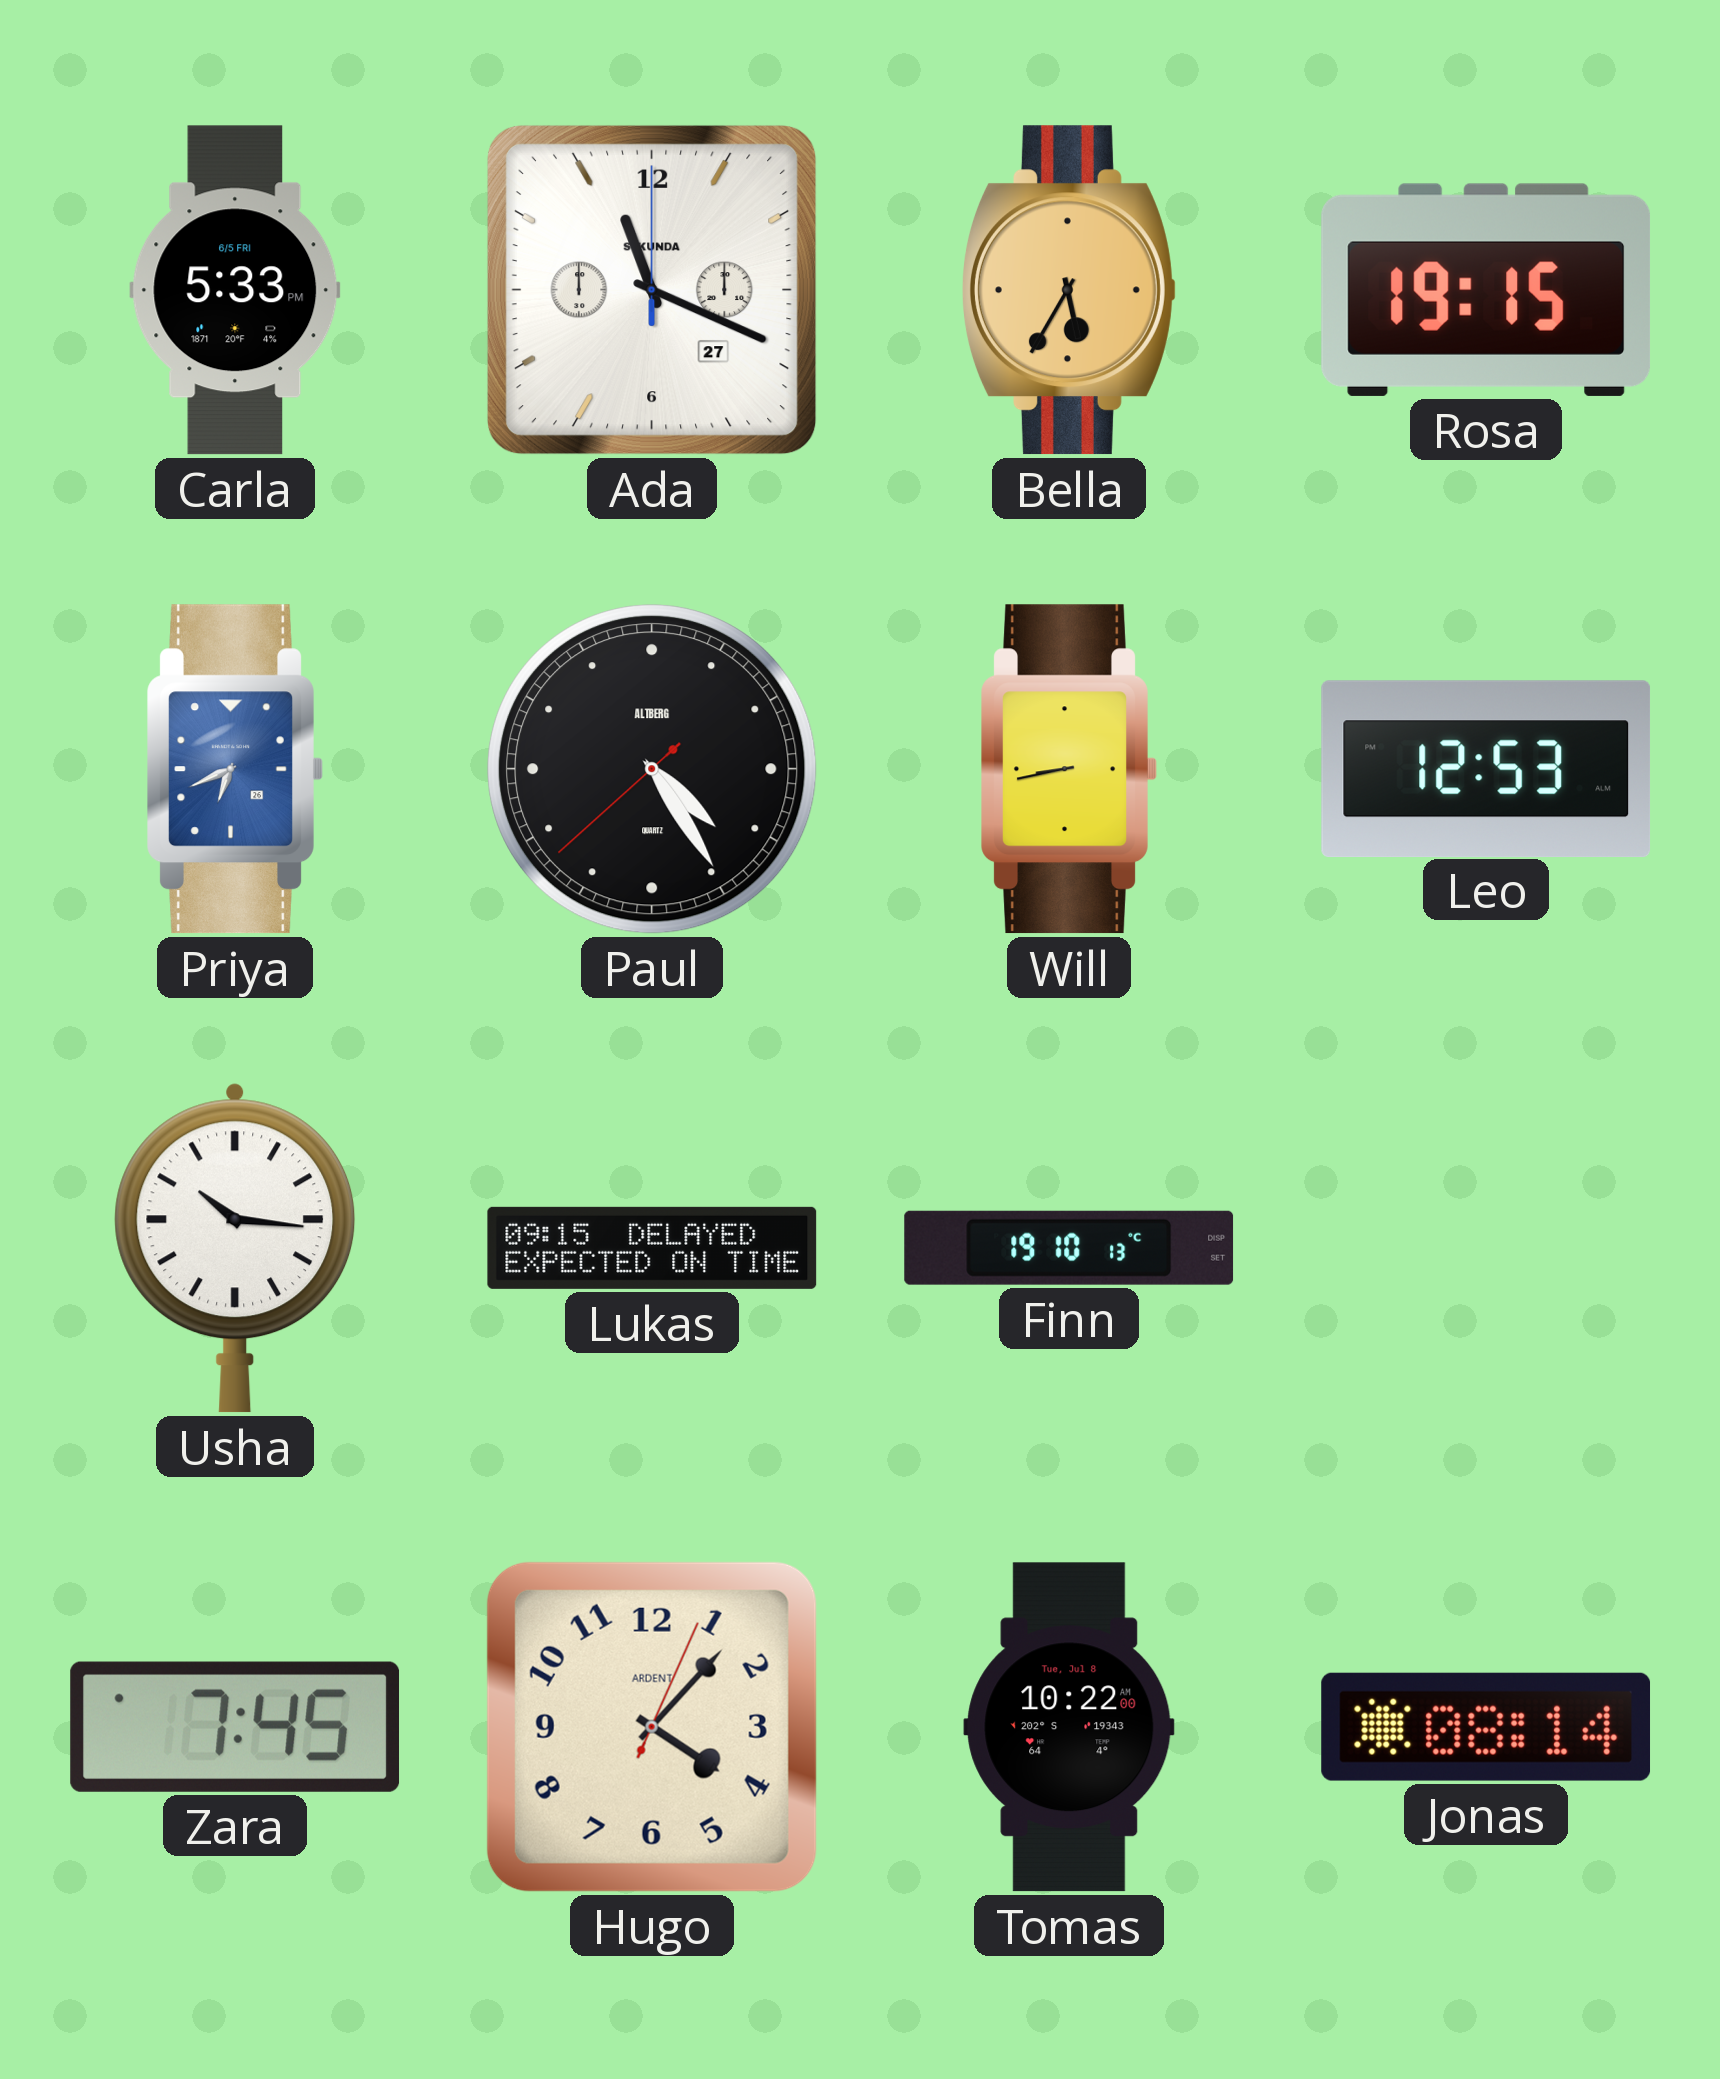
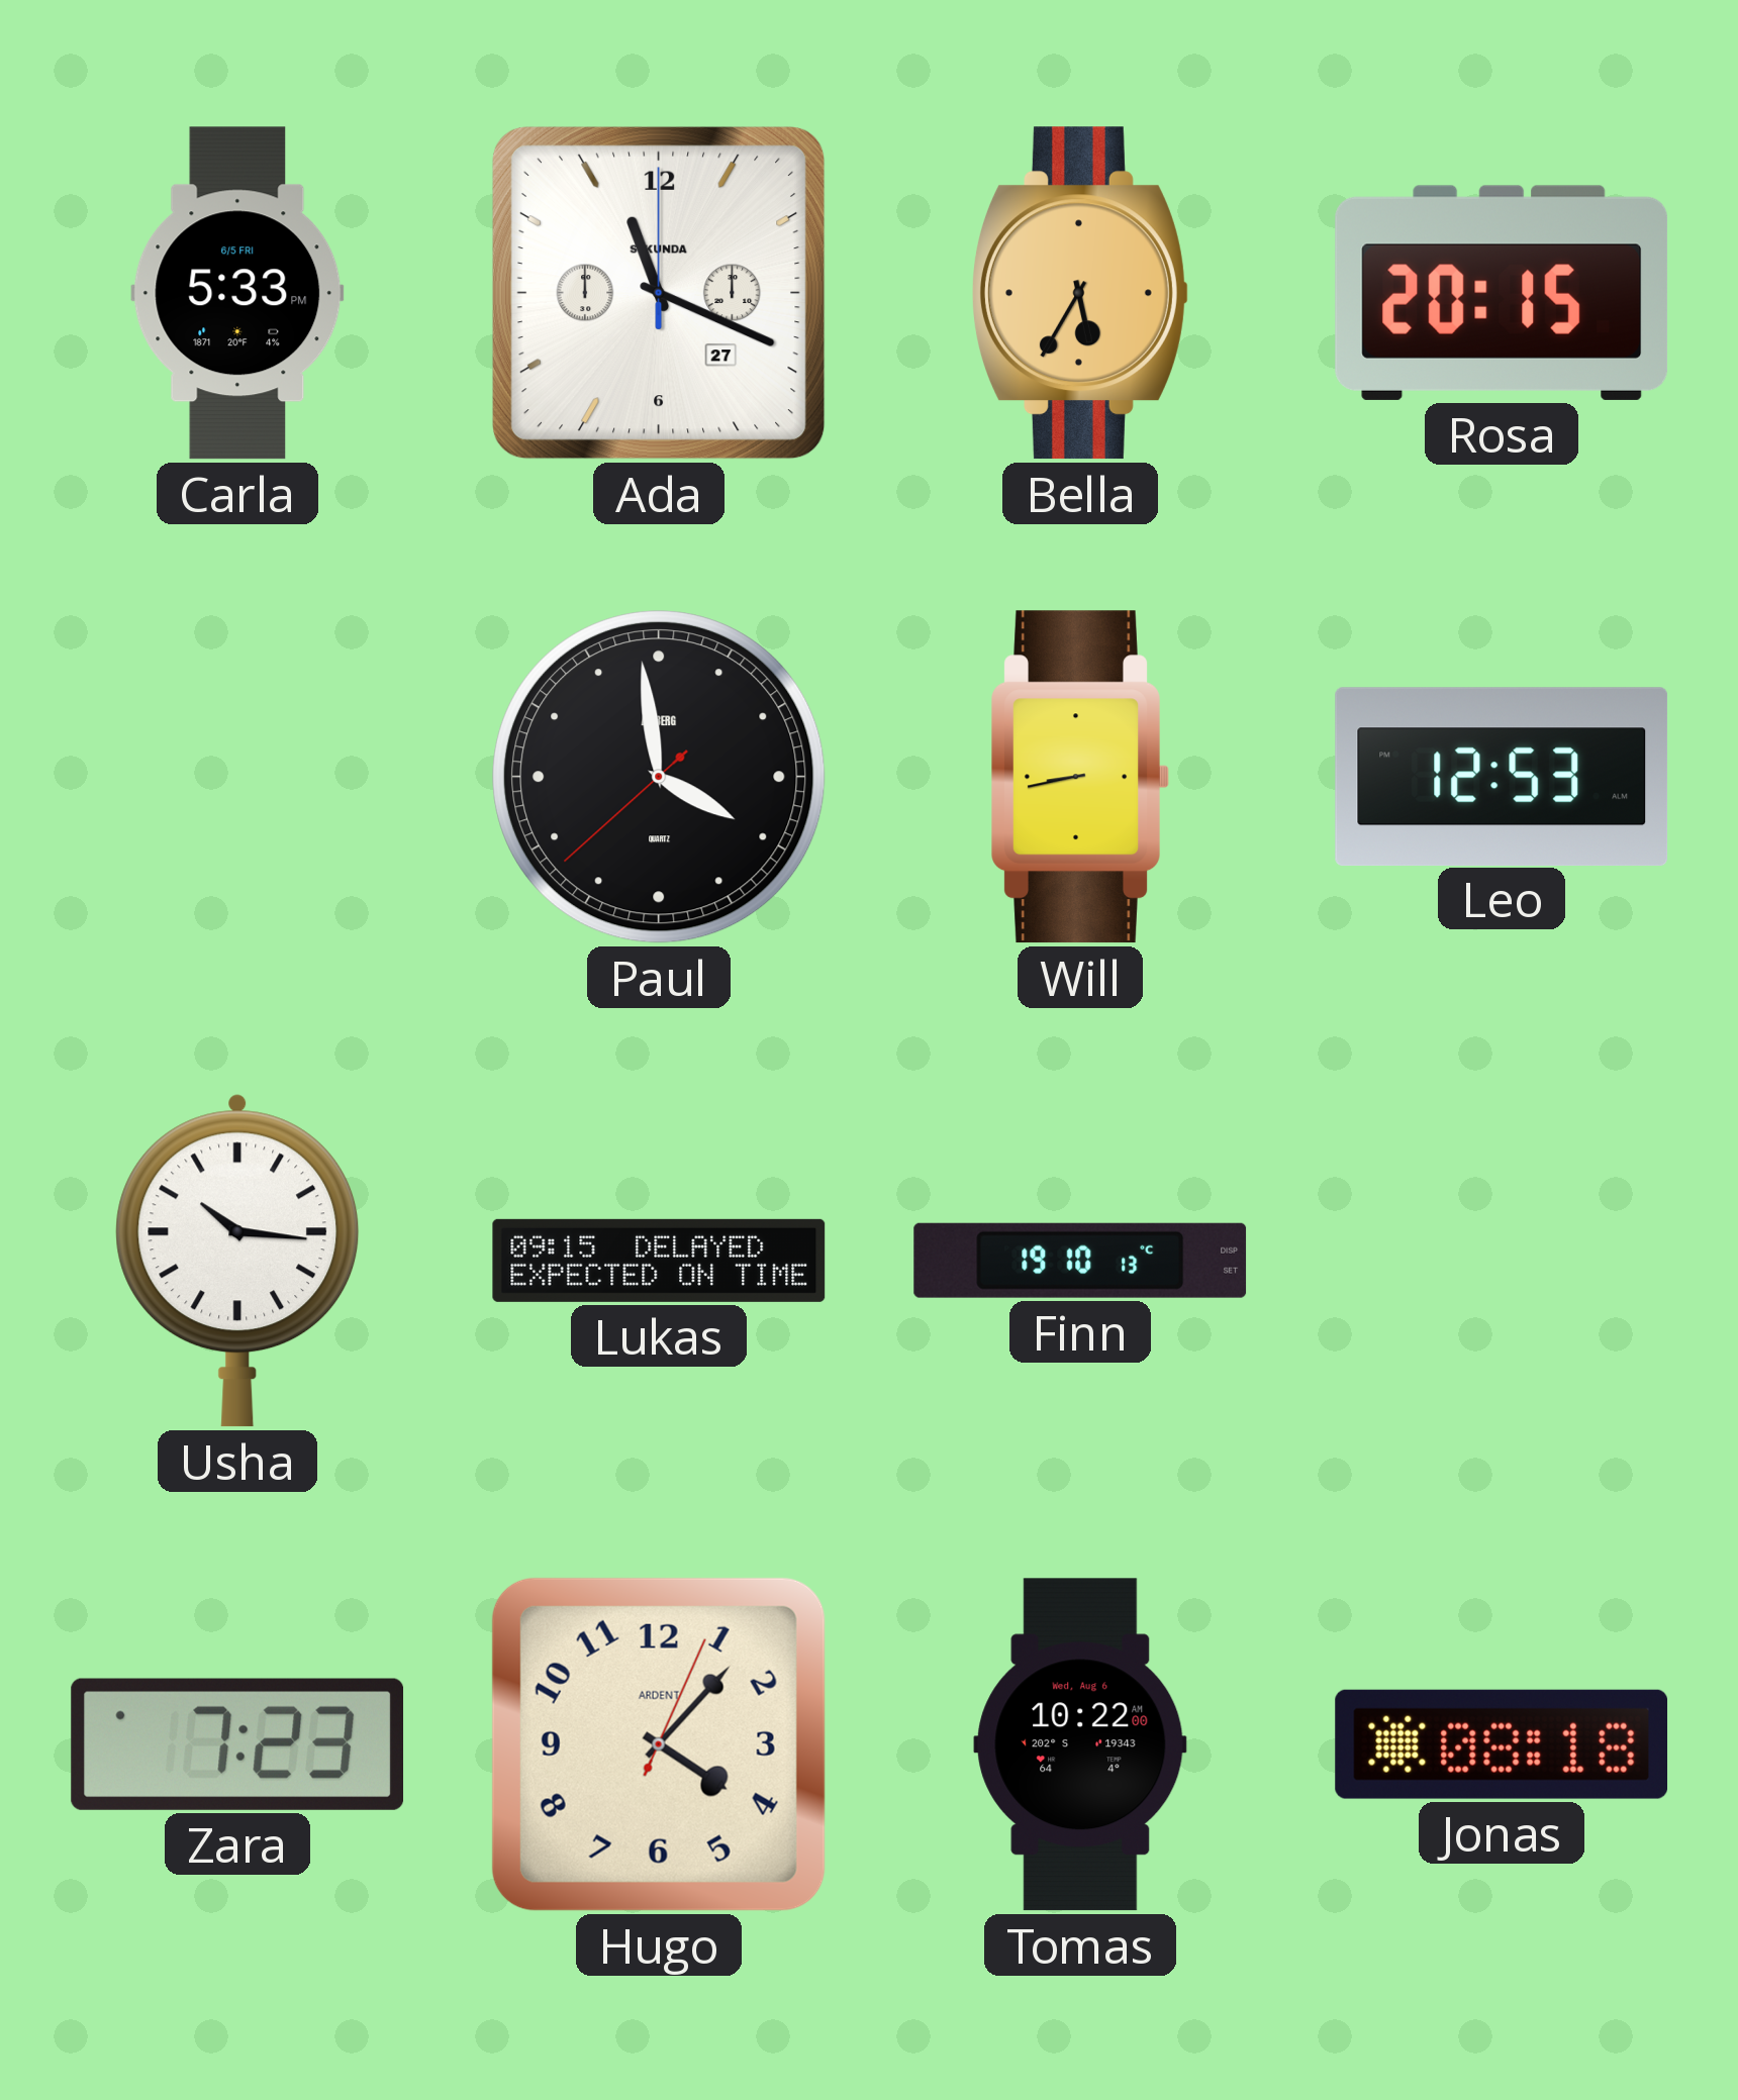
Rosa: 19:15 -> 20:15
Priya: 6:41 -> none
Paul: 4:24 -> 3:58
Zara: 7:45 -> 7:23
Tomas date: Tue, Jul 8 -> Wed, Aug 6
Jonas: 08:14 -> 08:18
